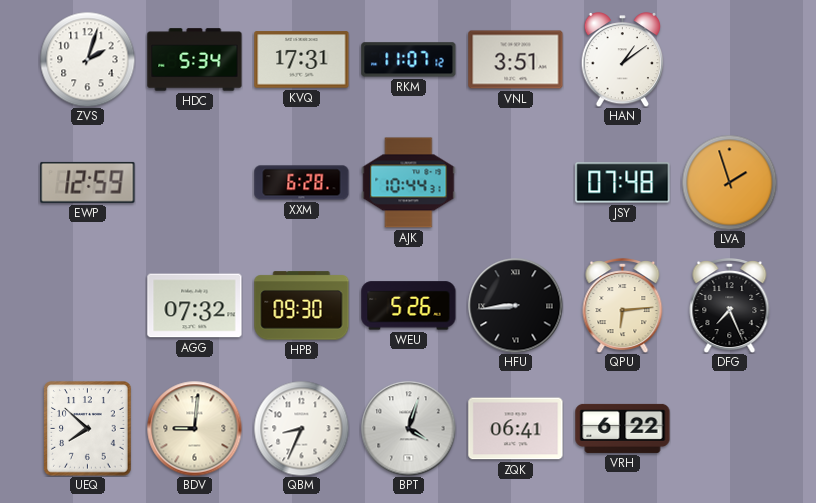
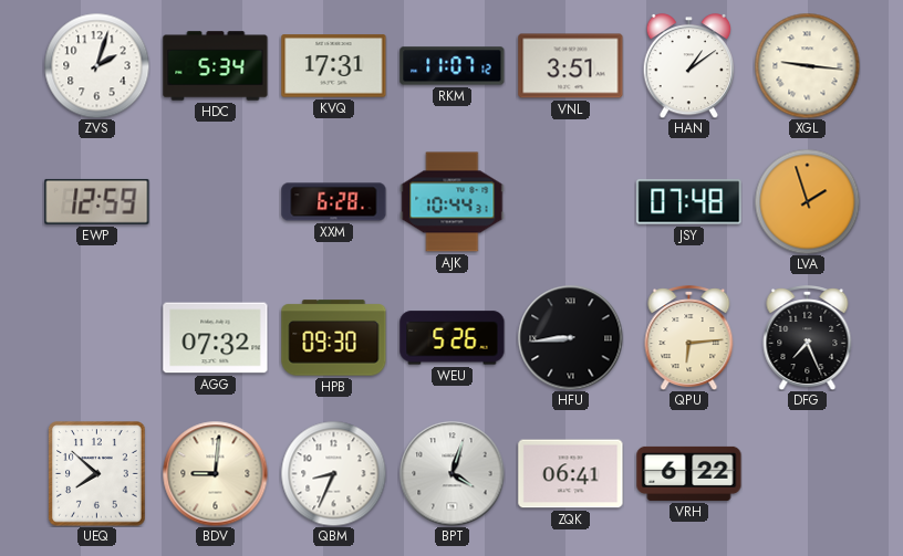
XGL: none -> 9:16
